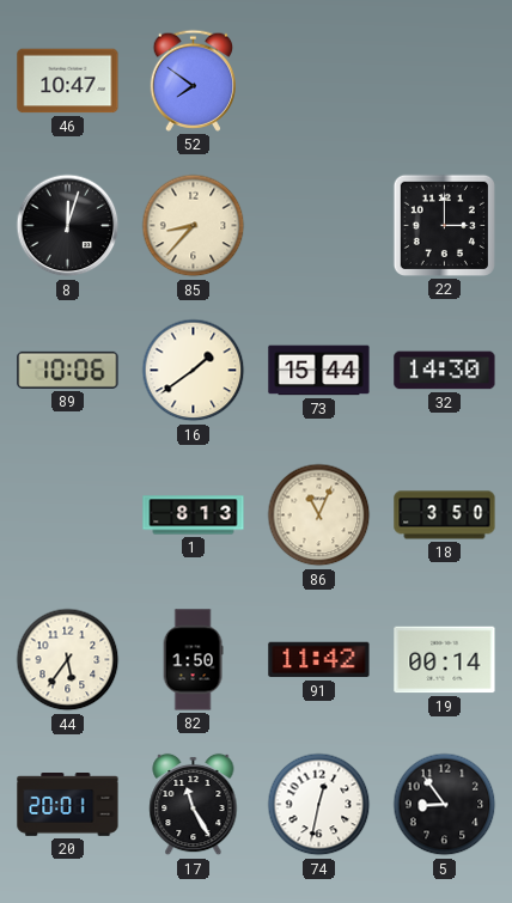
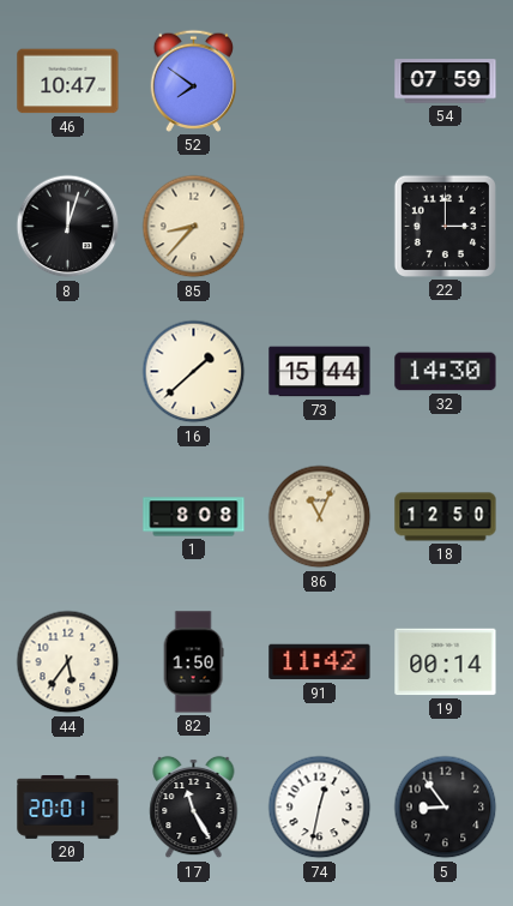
54: none -> 07:59
89: 10:06 -> none
16: 1:39 -> 1:38
1: 8:13 -> 8:08
18: 3:50 -> 12:50
